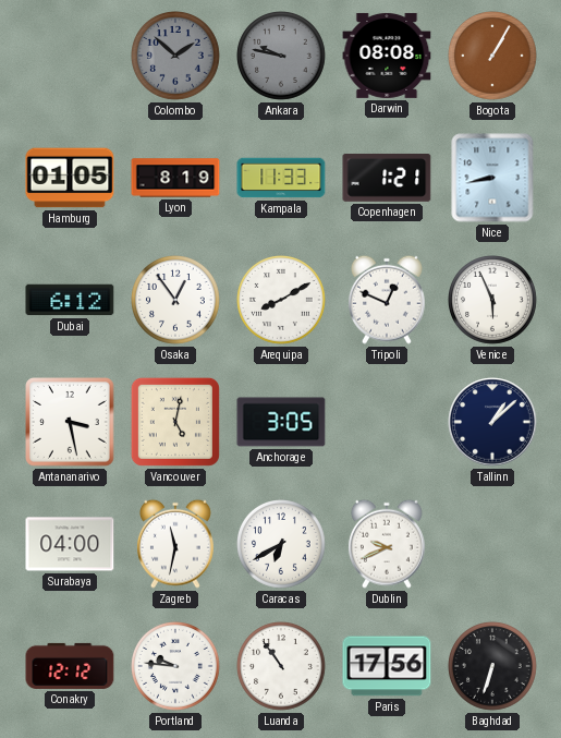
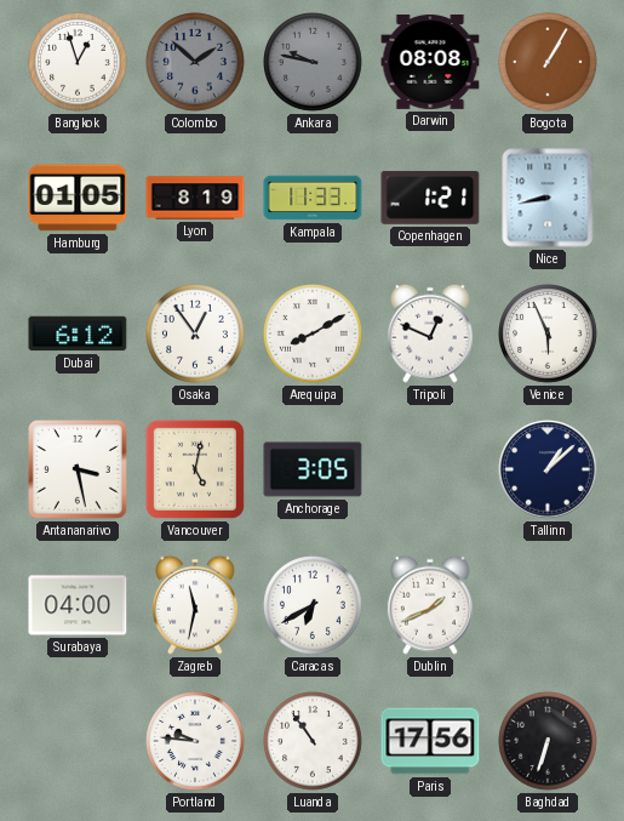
Bangkok: none -> 12:57
Dublin: 9:41 -> 1:41
Conakry: 12:12 -> none
